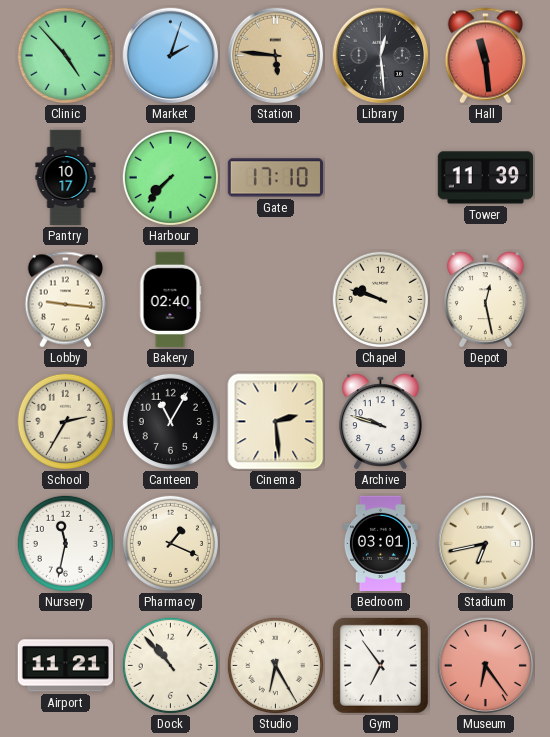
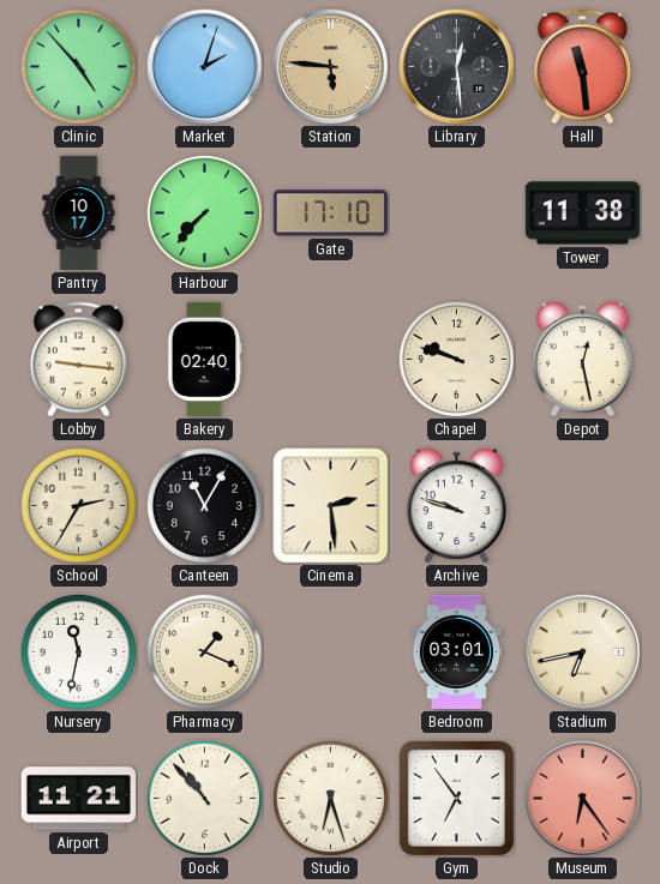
Tower: 11:39 -> 11:38
Studio: 6:25 -> 6:27
